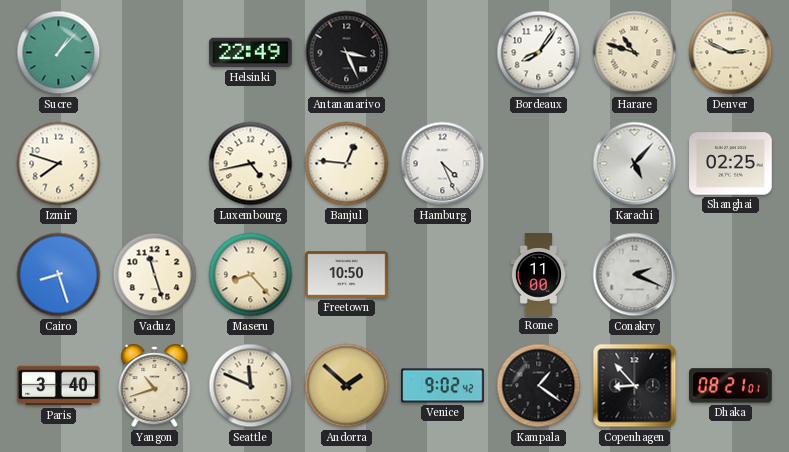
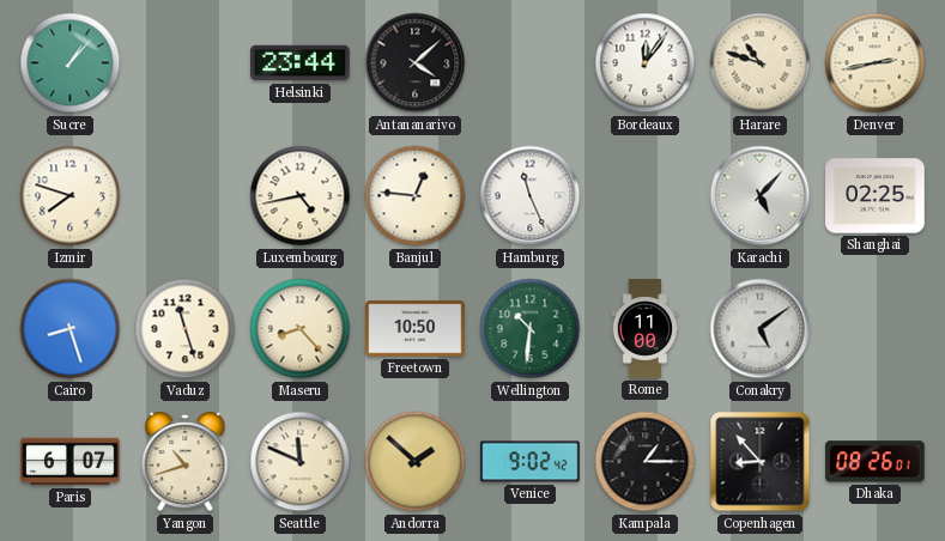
Helsinki: 22:49 -> 23:44
Antananarivo: 3:26 -> 4:08
Bordeaux: 8:06 -> 12:06
Denver: 2:49 -> 2:43
Hamburg: 4:26 -> 11:26
Wellington: none -> 10:31
Conakry: 2:19 -> 5:09
Paris: 3:40 -> 6:07
Kampala: 1:21 -> 1:15
Dhaka: 08:21 -> 08:26
